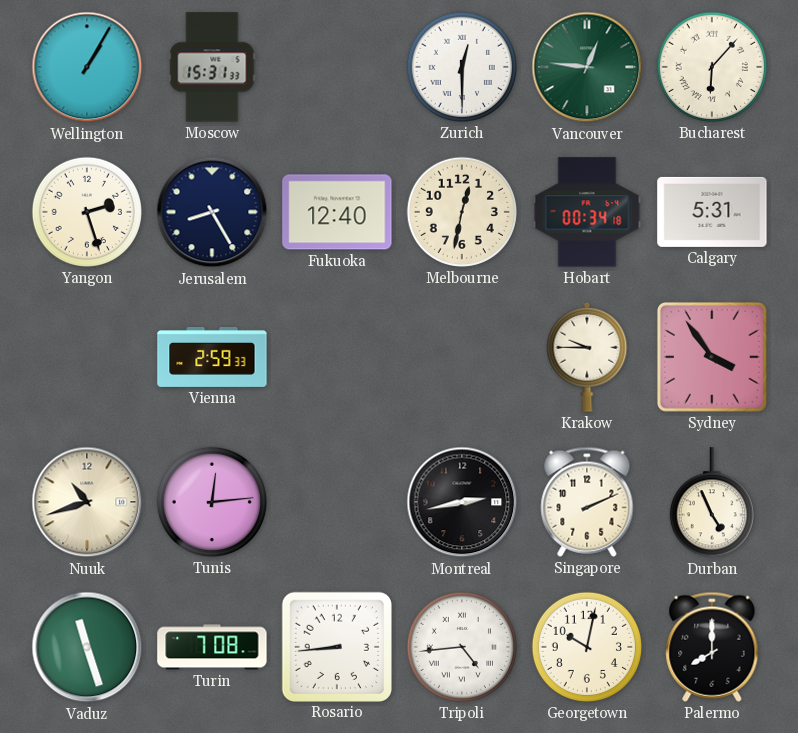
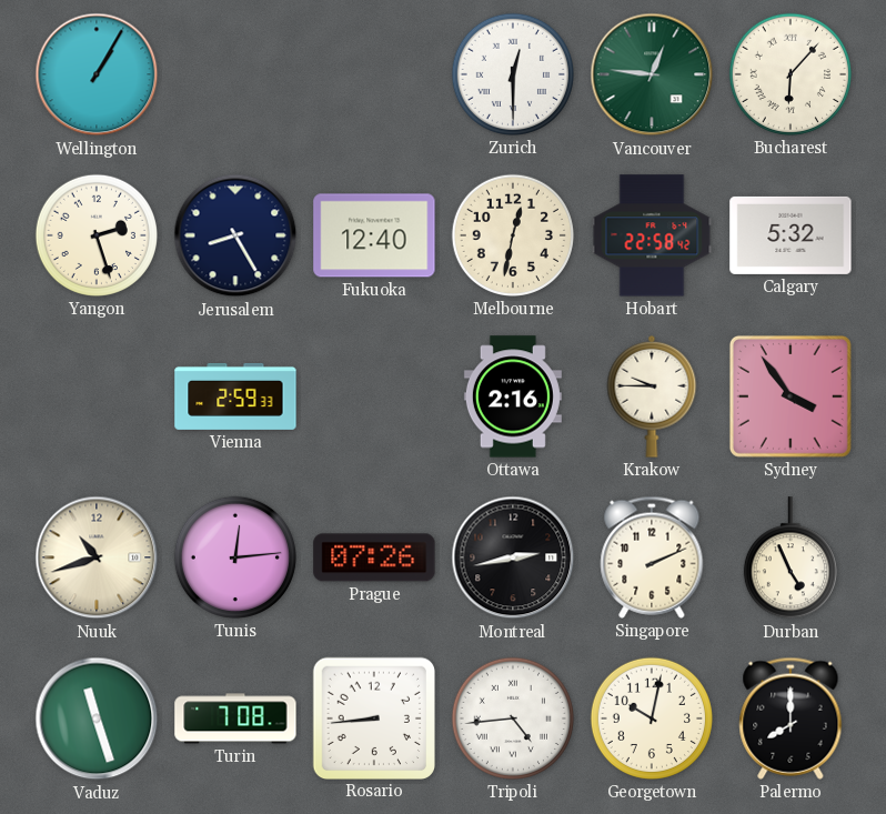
Moscow: 15:31 -> none
Hobart: 00:34 -> 22:58
Calgary: 5:31 -> 5:32
Ottawa: none -> 2:16
Prague: none -> 07:26
